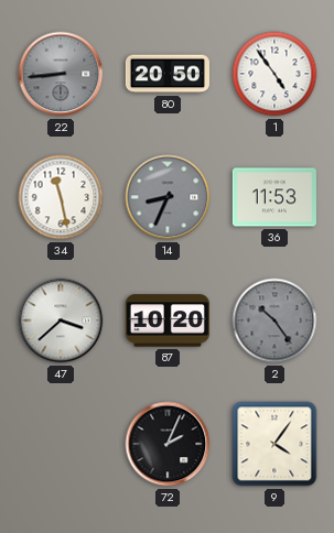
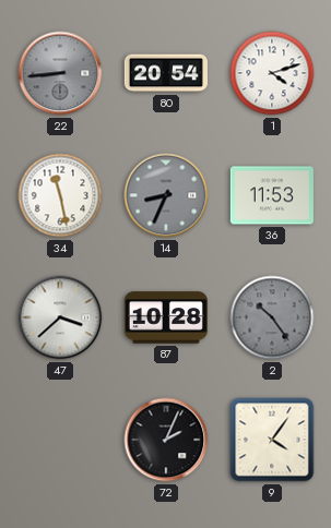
80: 20:50 -> 20:54
1: 4:54 -> 4:12
87: 10:20 -> 10:28
